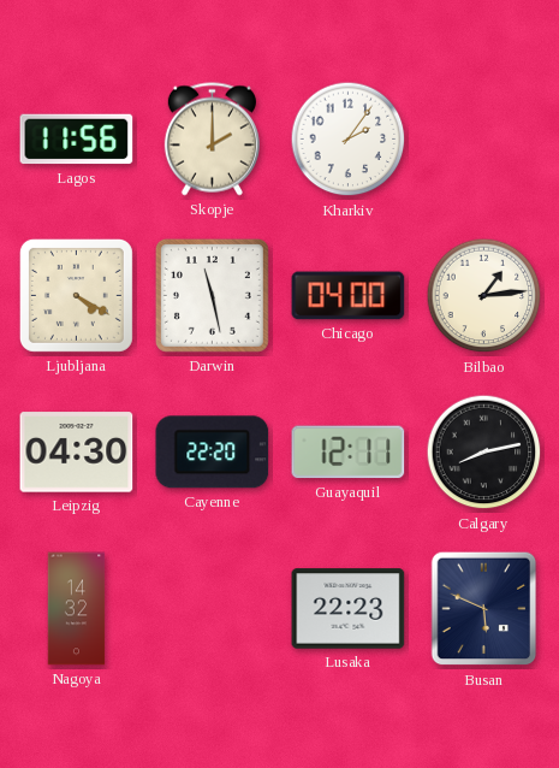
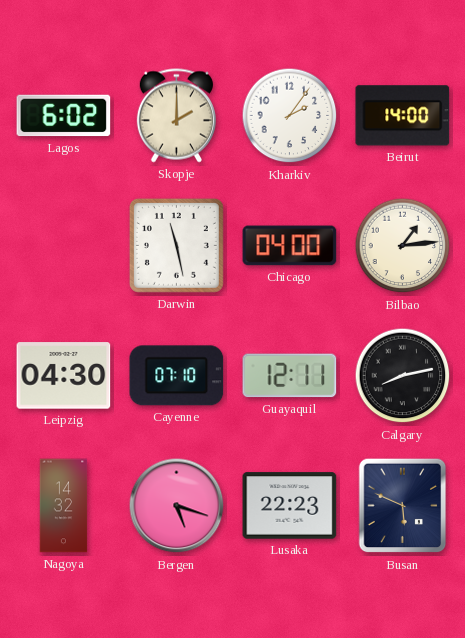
Lagos: 11:56 -> 6:02
Beirut: none -> 14:00
Ljubljana: 4:20 -> none
Cayenne: 22:20 -> 07:10
Bergen: none -> 5:18
